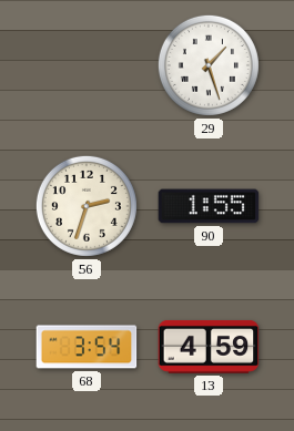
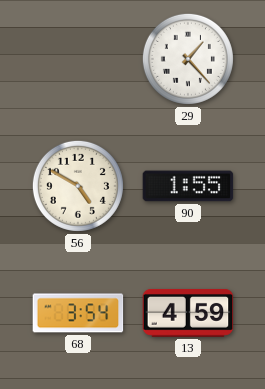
29: 1:27 -> 1:23
56: 2:33 -> 4:50
